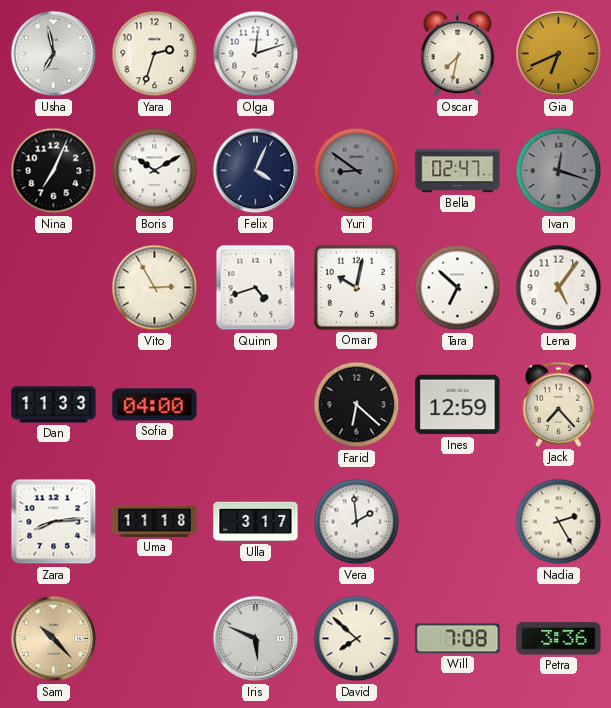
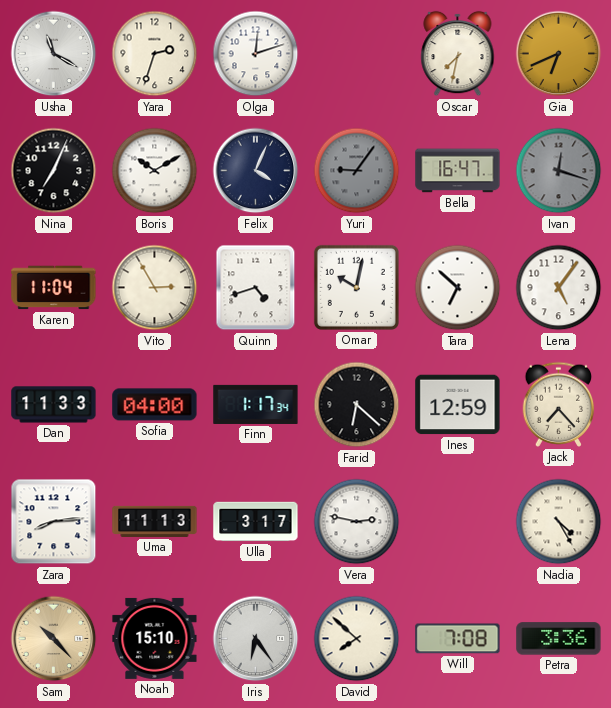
Usha: 6:58 -> 11:20
Yuri: 8:51 -> 9:06
Bella: 02:47 -> 16:47
Karen: none -> 11:04
Finn: none -> 1:17
Uma: 11:18 -> 11:13
Vera: 1:59 -> 2:47
Nadia: 2:25 -> 4:25
Noah: none -> 15:10
Iris: 5:49 -> 6:24
